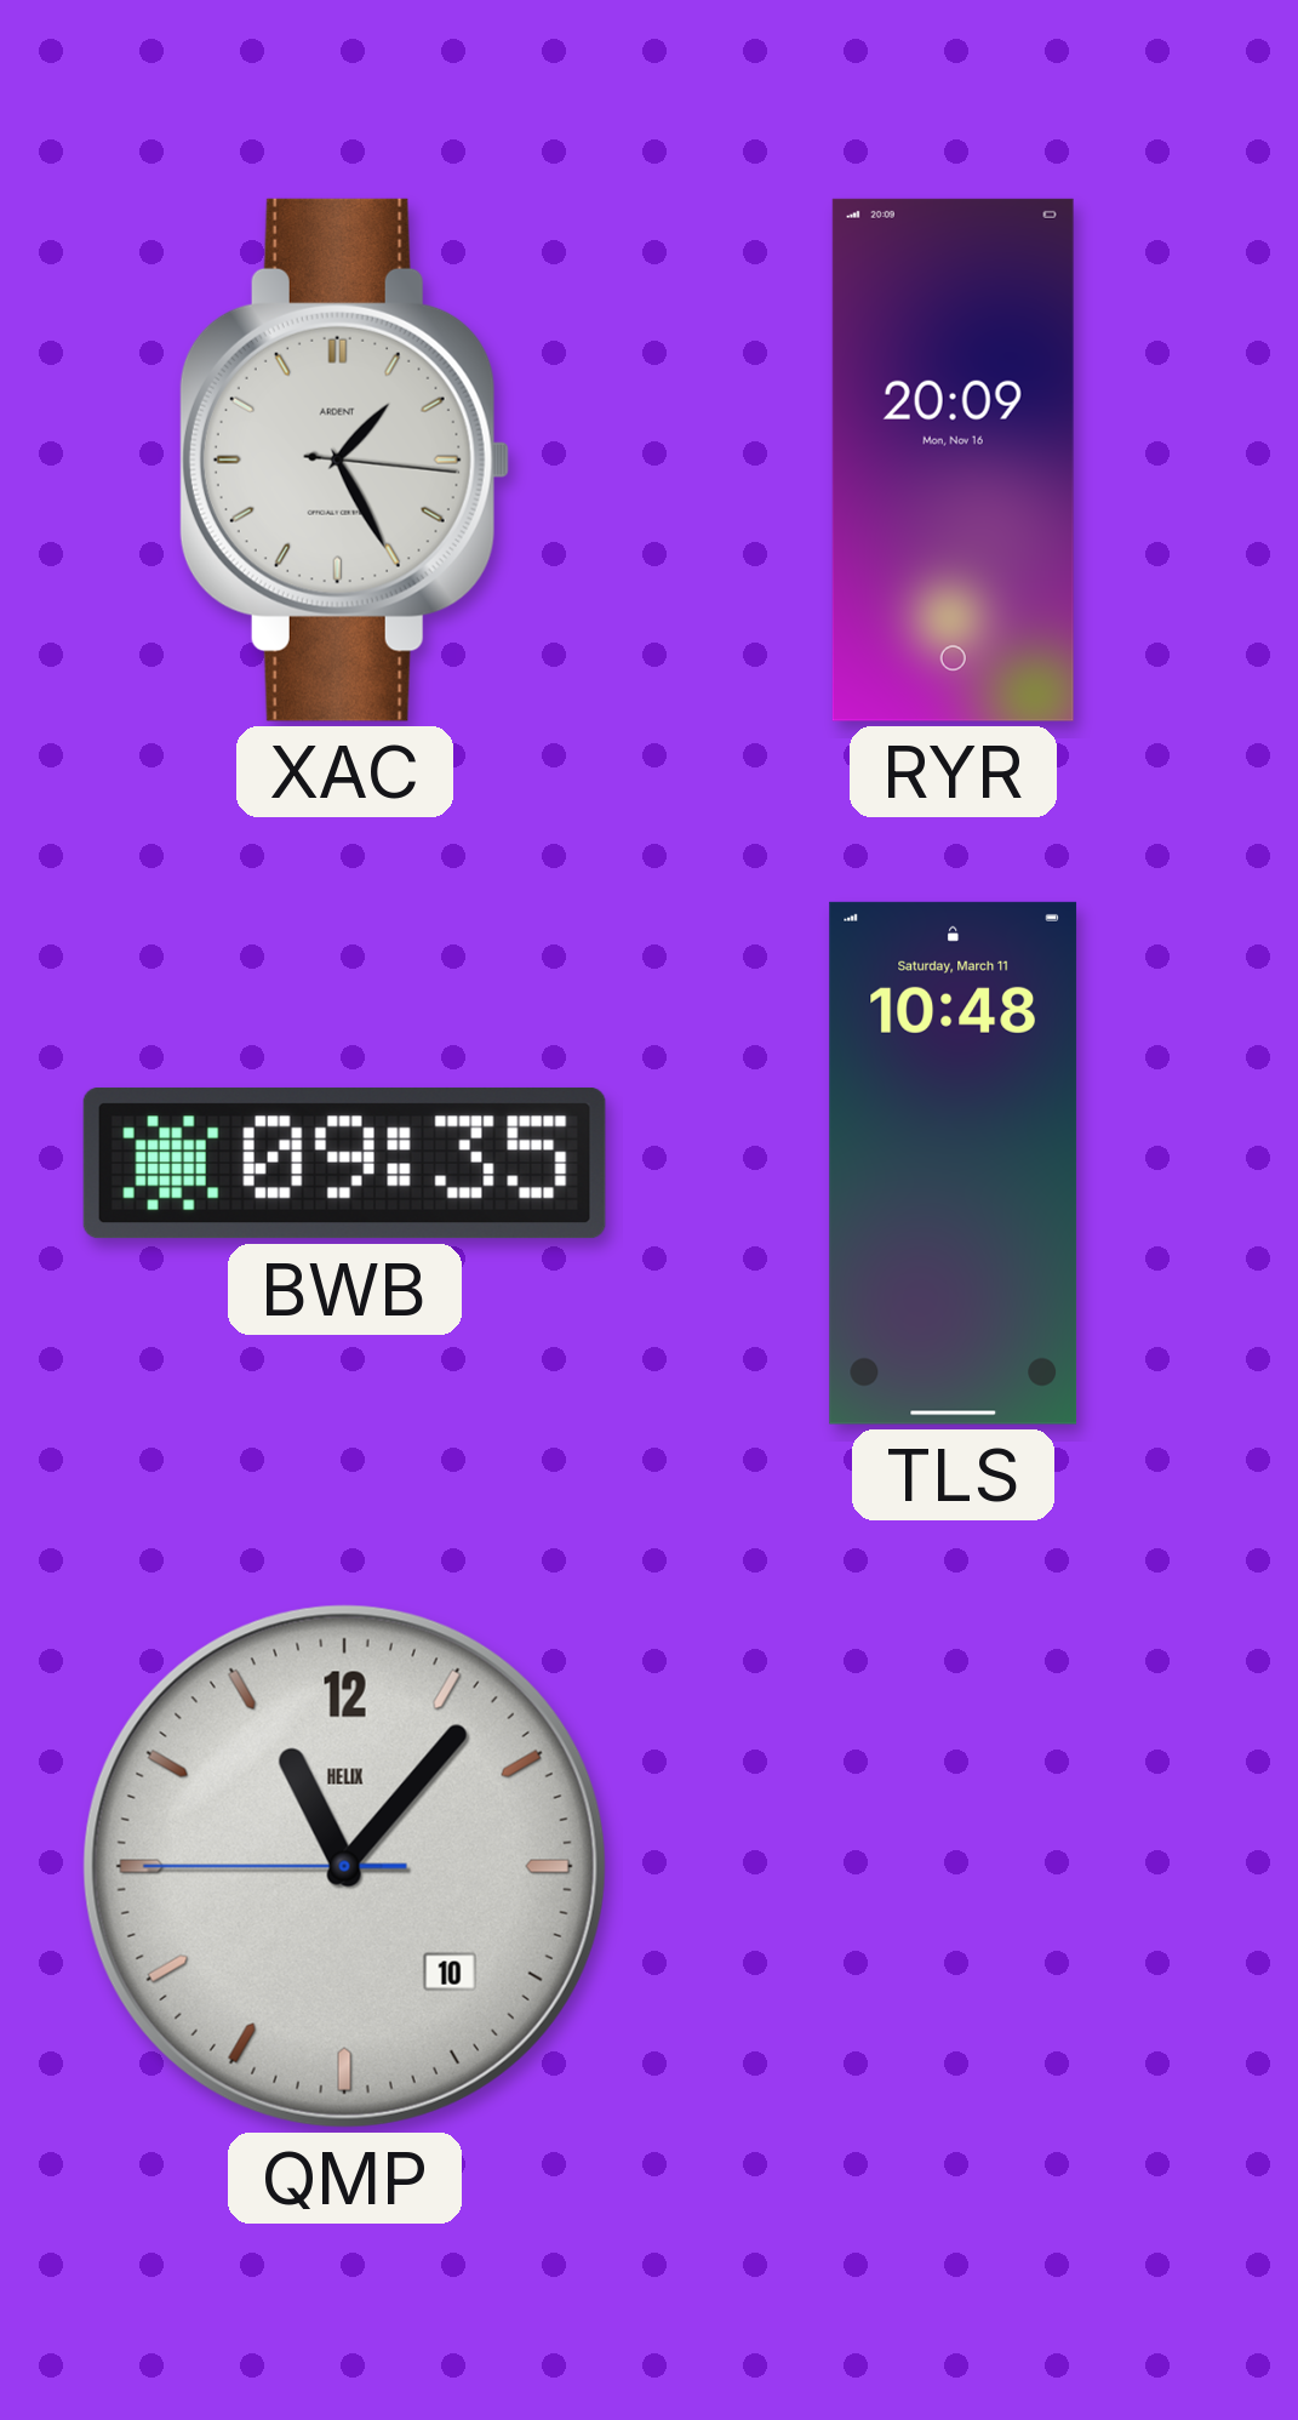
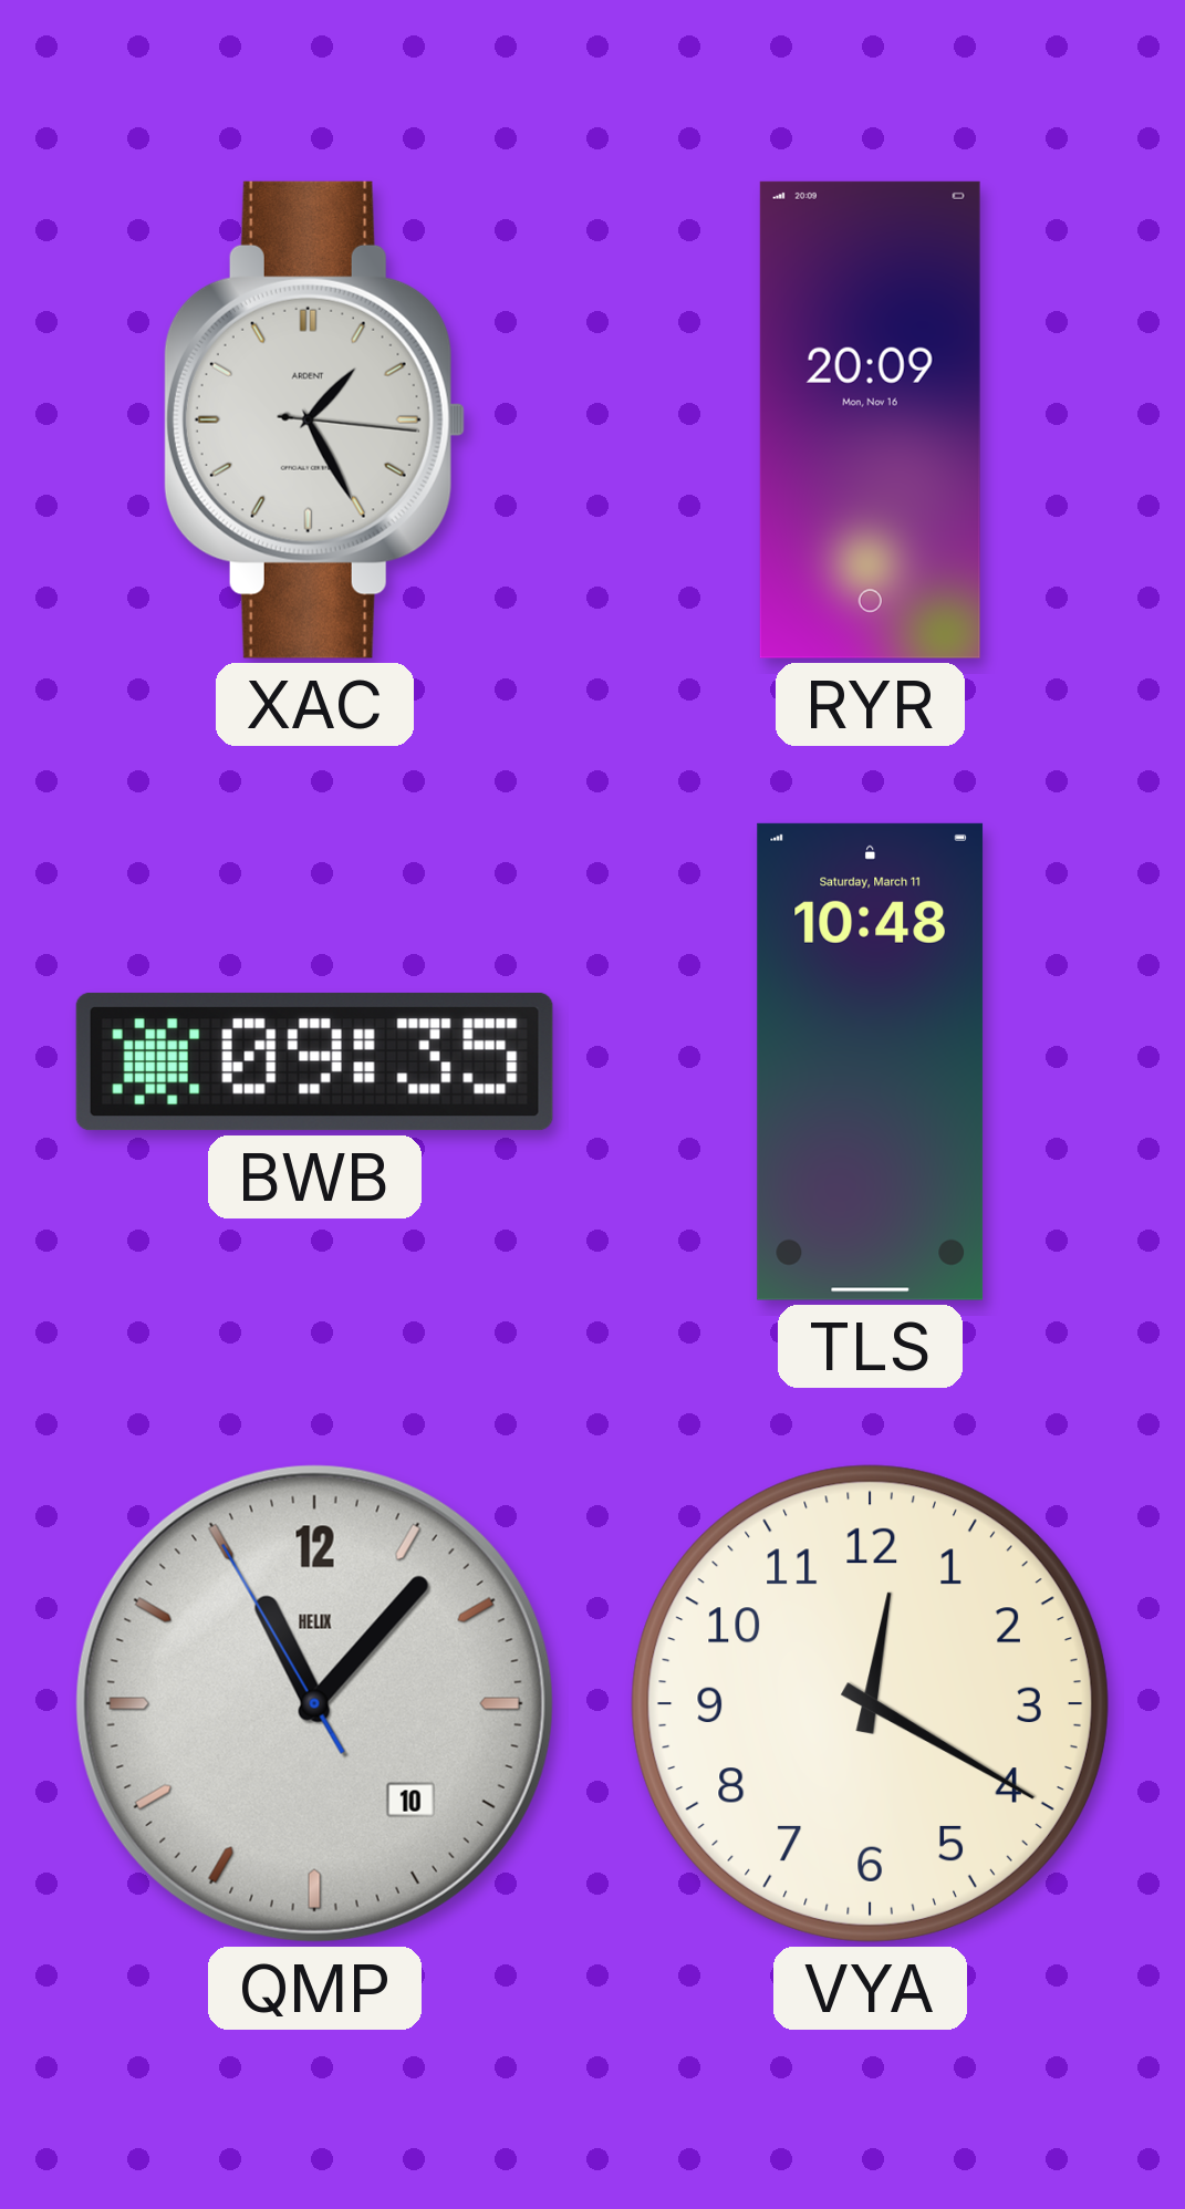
QMP: 11:06:45 -> 11:06:55
VYA: none -> 12:20
